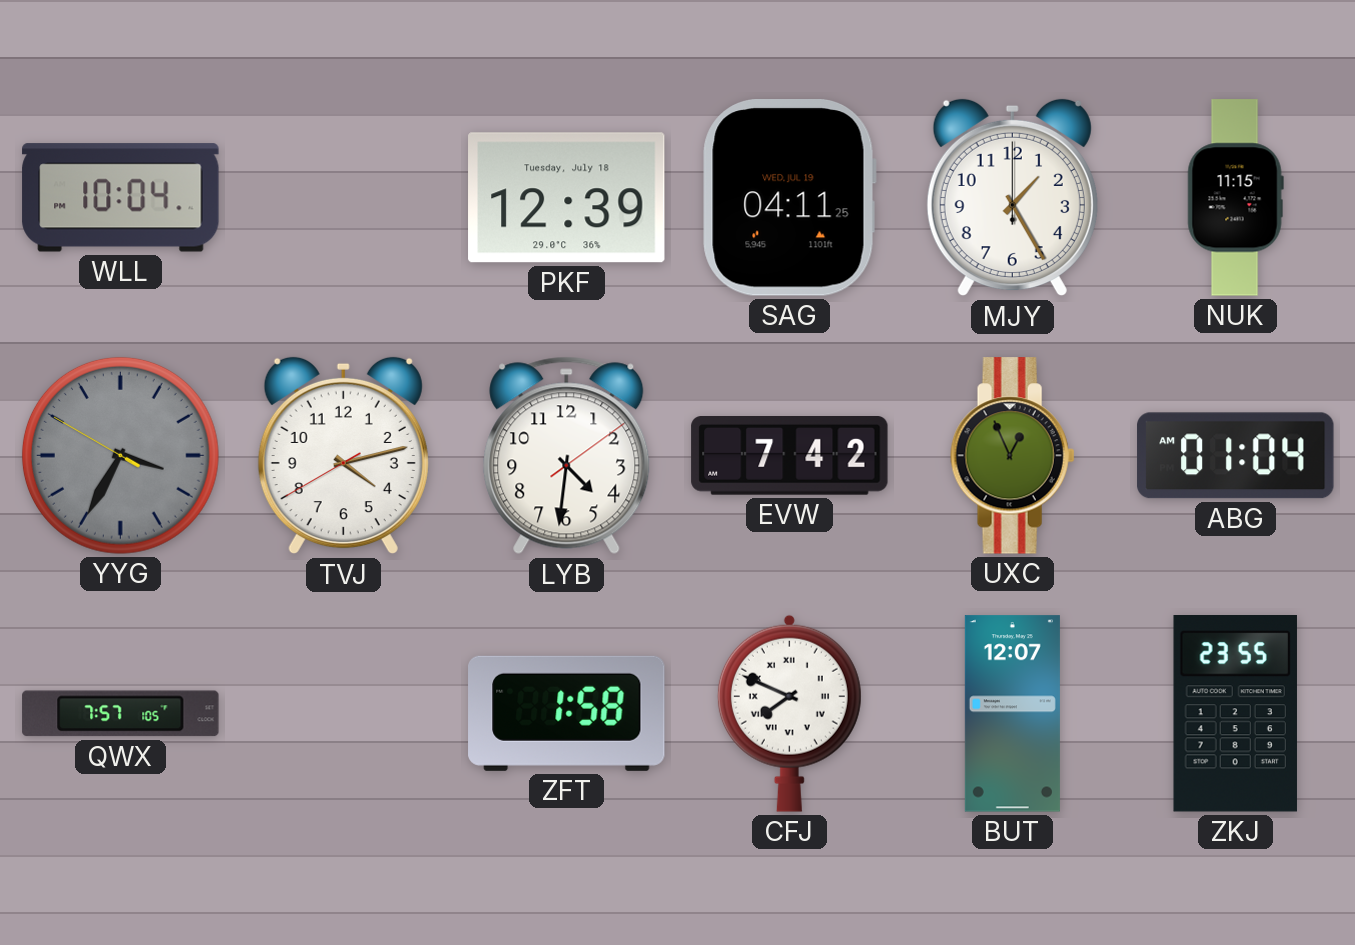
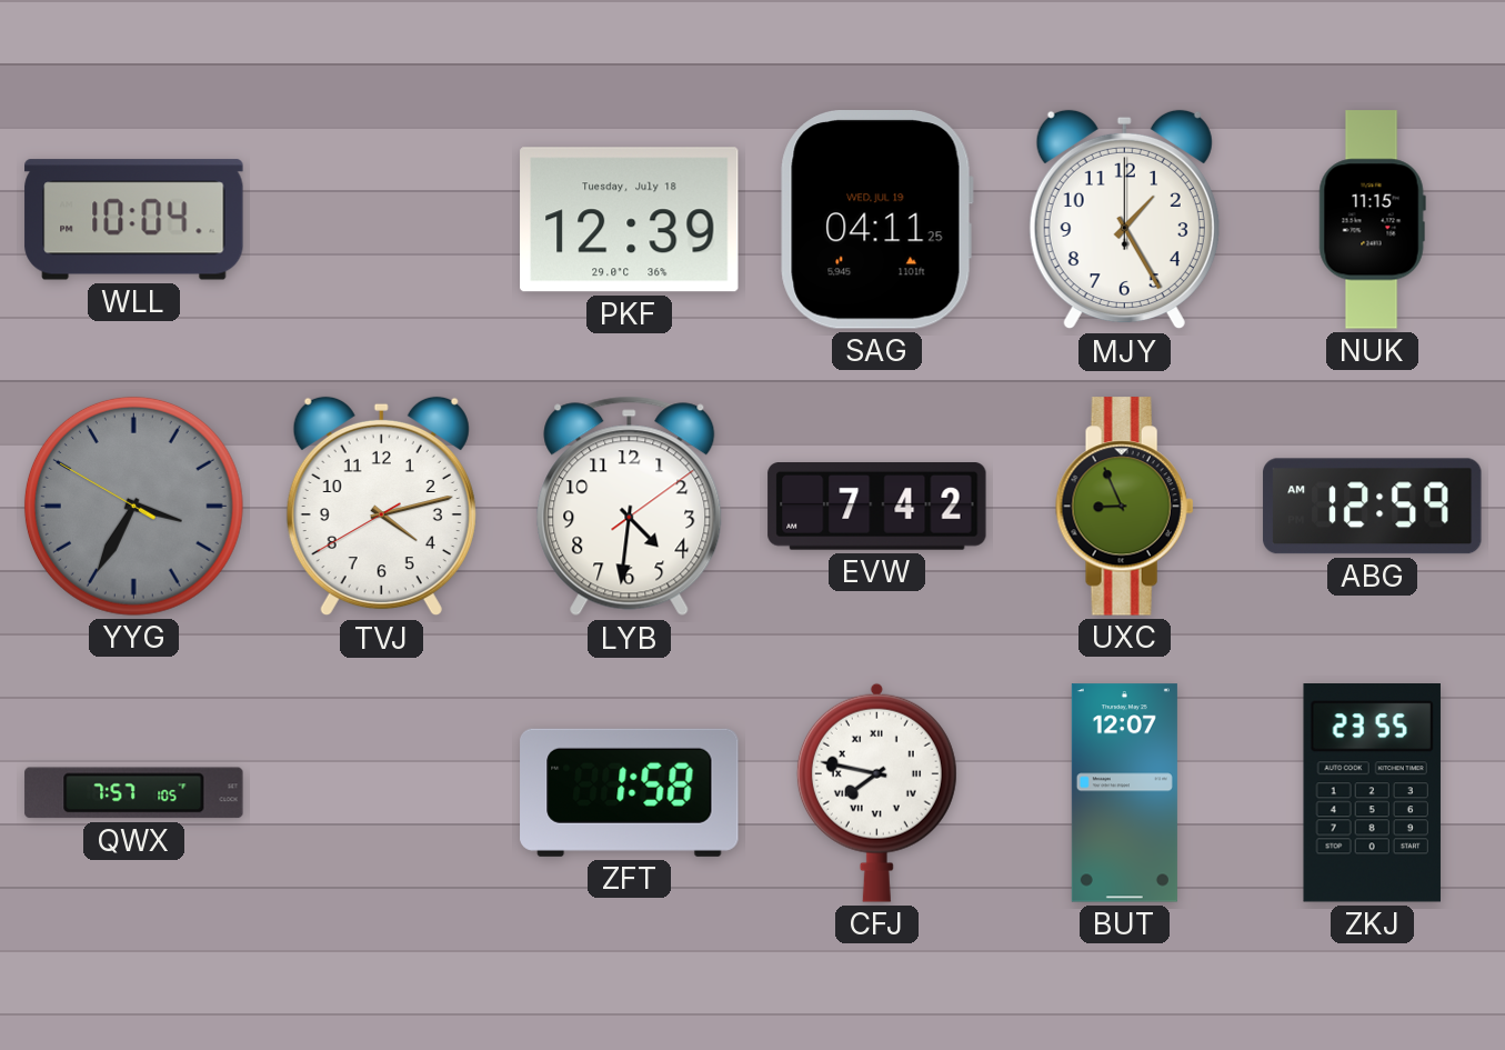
UXC: 12:56 -> 8:56
ABG: 01:04 -> 12:59
CFJ: 7:49 -> 7:47
